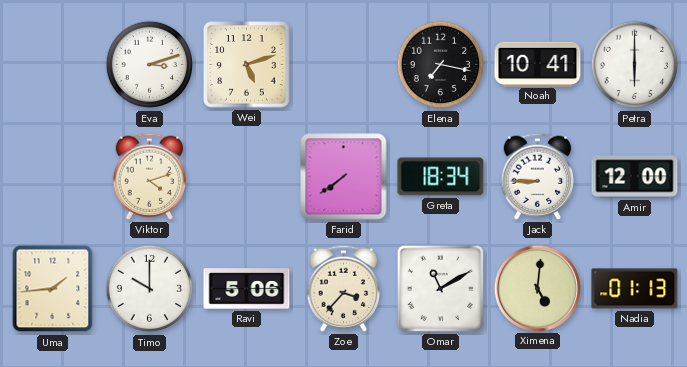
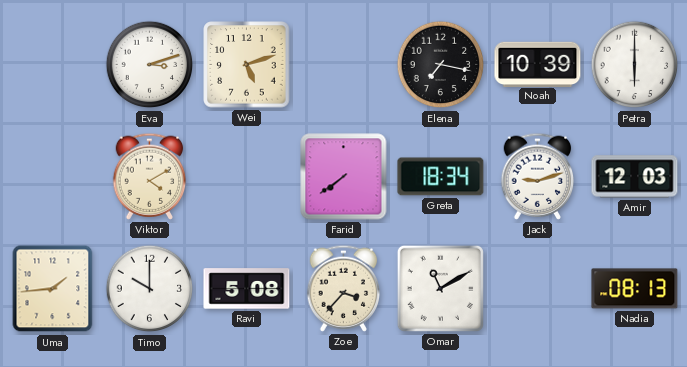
Noah: 10:41 -> 10:39
Viktor: 4:12 -> 4:10
Jack: 8:45 -> 9:12
Amir: 12:00 -> 12:03
Ravi: 5:06 -> 5:08
Ximena: 5:01 -> none
Nadia: 01:13 -> 08:13
